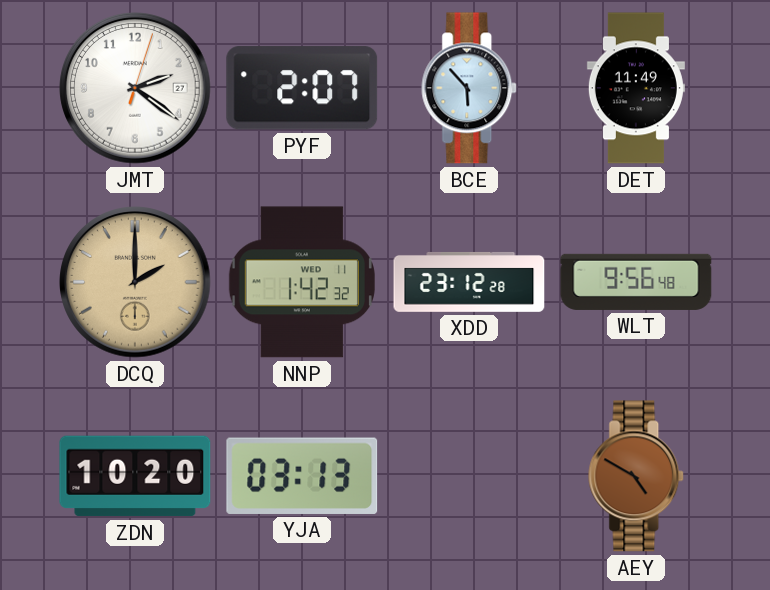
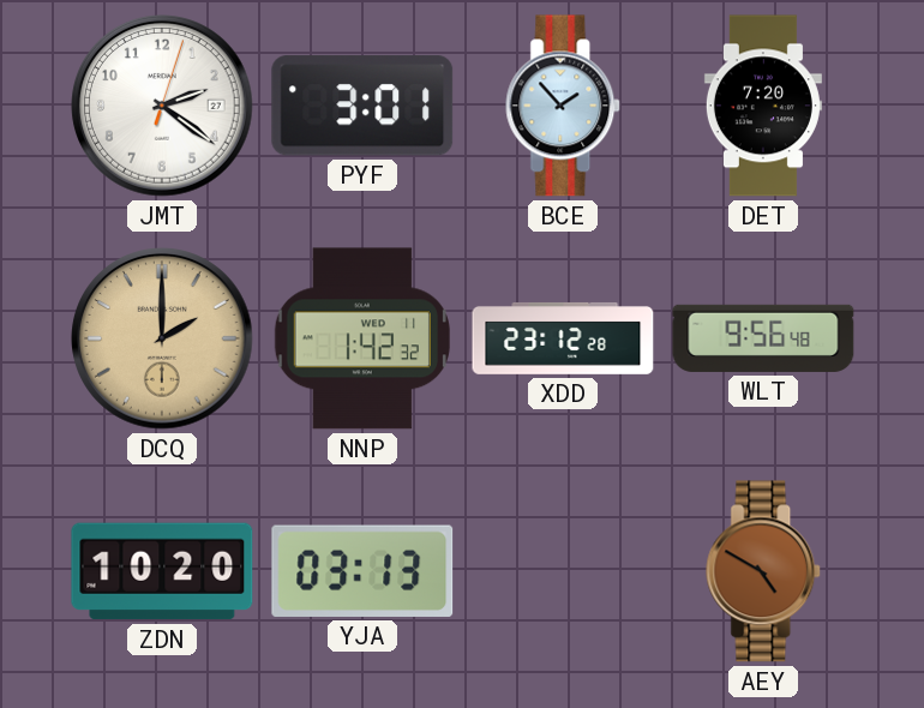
PYF: 2:07 -> 3:01
BCE: 5:53 -> 1:53
DET: 11:49 -> 7:20
